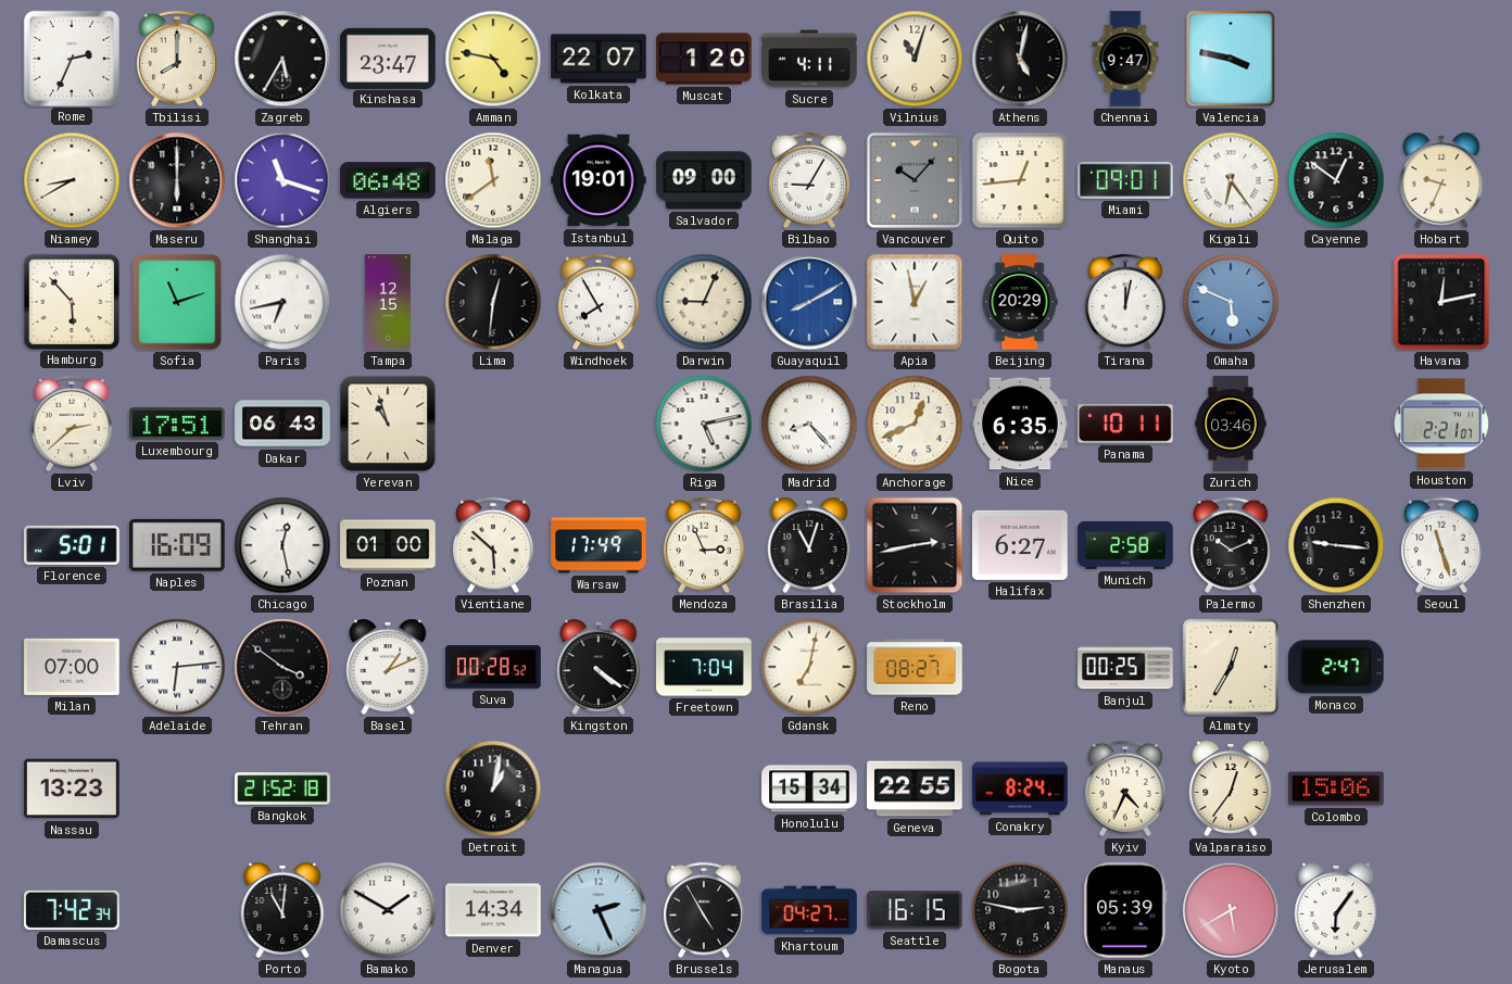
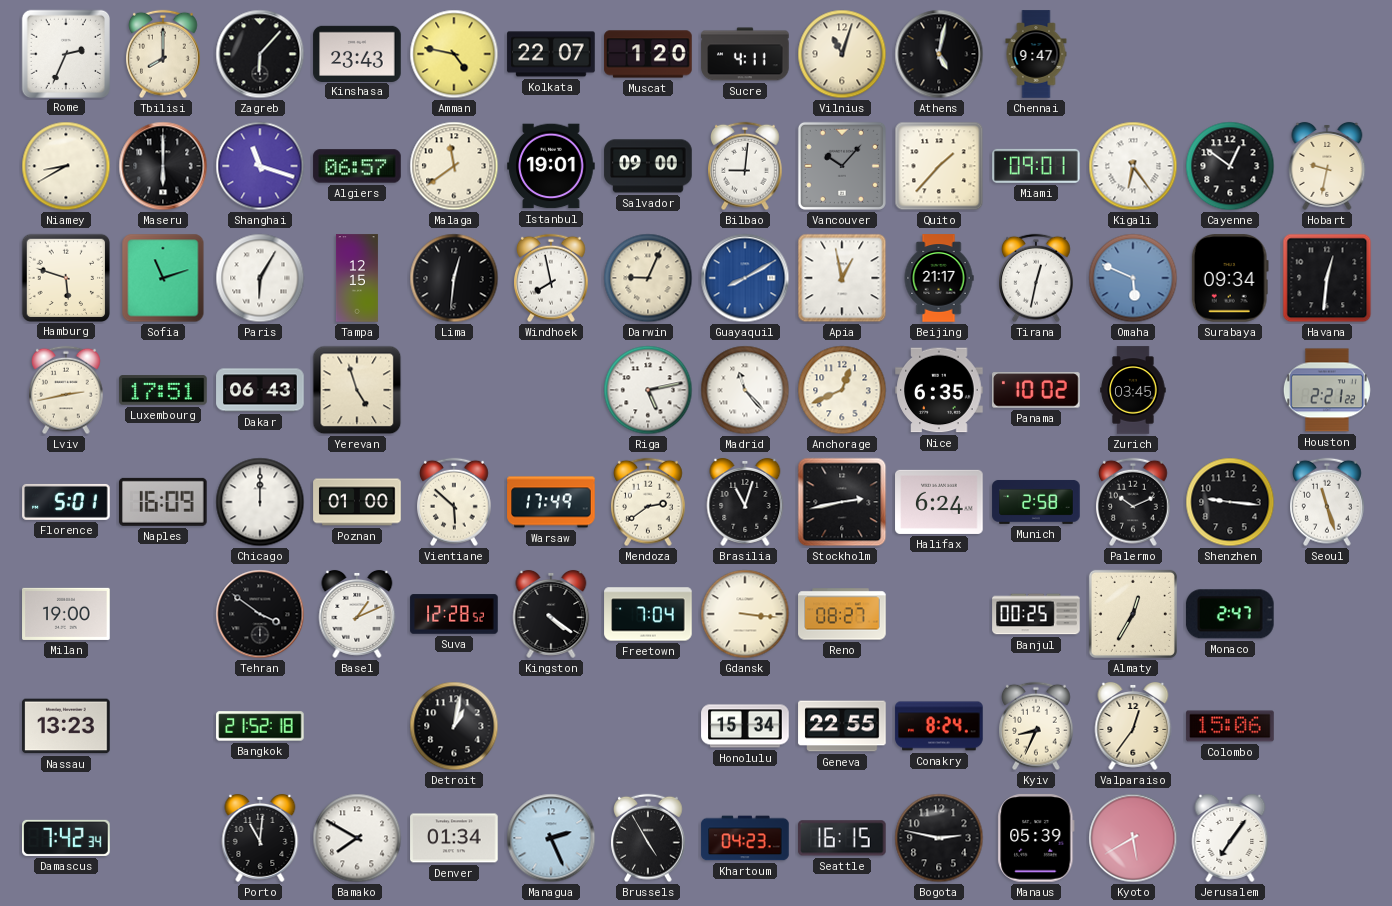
Zagreb: 5:35 -> 6:07
Kinshasa: 23:47 -> 23:43
Valencia: 3:47 -> none
Algiers: 06:48 -> 06:57
Bilbao: 9:05 -> 9:01
Quito: 12:44 -> 1:37
Hobart: 9:34 -> 9:32
Hamburg: 5:53 -> 5:48
Paris: 6:43 -> 6:05
Windhoek: 7:55 -> 7:58
Beijing: 20:29 -> 21:17
Tirana: 12:02 -> 12:32
Surabaya: none -> 09:34
Havana: 12:13 -> 12:31
Lviv: 2:38 -> 2:43
Yerevan: 10:57 -> 4:57
Madrid: 8:23 -> 11:23
Panama: 10:11 -> 10:02
Zurich: 03:46 -> 03:45
Houston: 2:21:07 -> 2:21:22
Chicago: 12:28 -> 12:00
Mendoza: 2:56 -> 2:39
Halifax: 6:27 -> 6:24
Milan: 07:00 -> 19:00
Adelaide: 6:14 -> none
Suva: 00:28 -> 12:28
Gdansk: 7:02 -> 3:16
Kyiv: 4:34 -> 8:34
Bamako: 1:50 -> 7:50
Denver: 14:34 -> 01:34
Khartoum: 04:27 -> 04:23
Jerusalem: 6:06 -> 7:06
